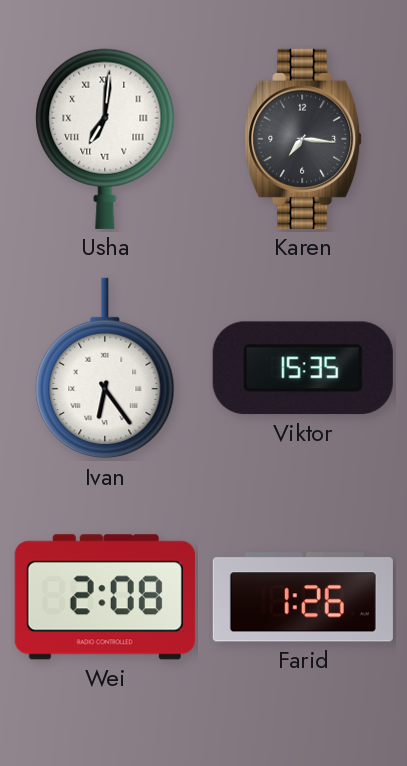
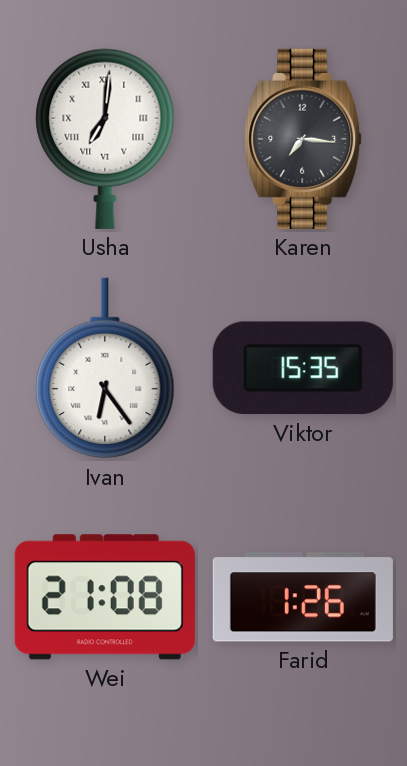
Wei: 2:08 -> 21:08
